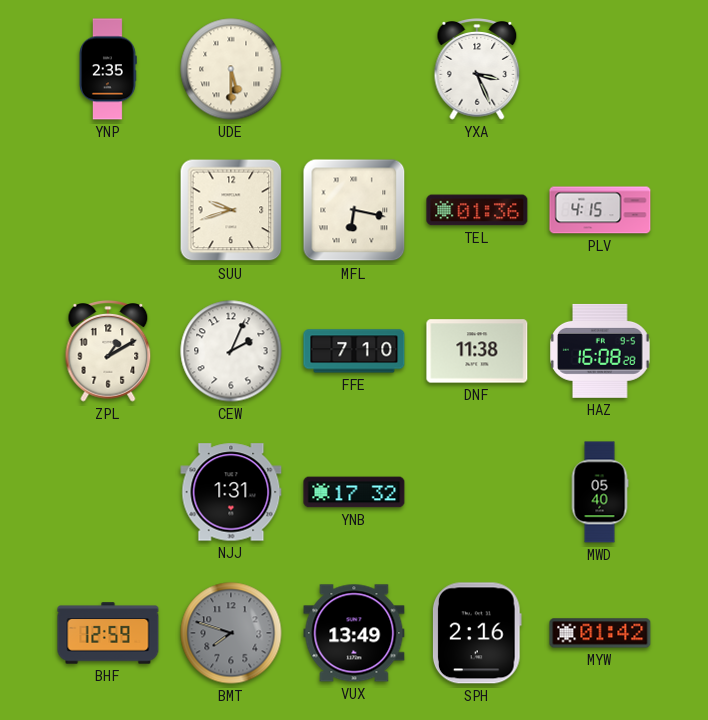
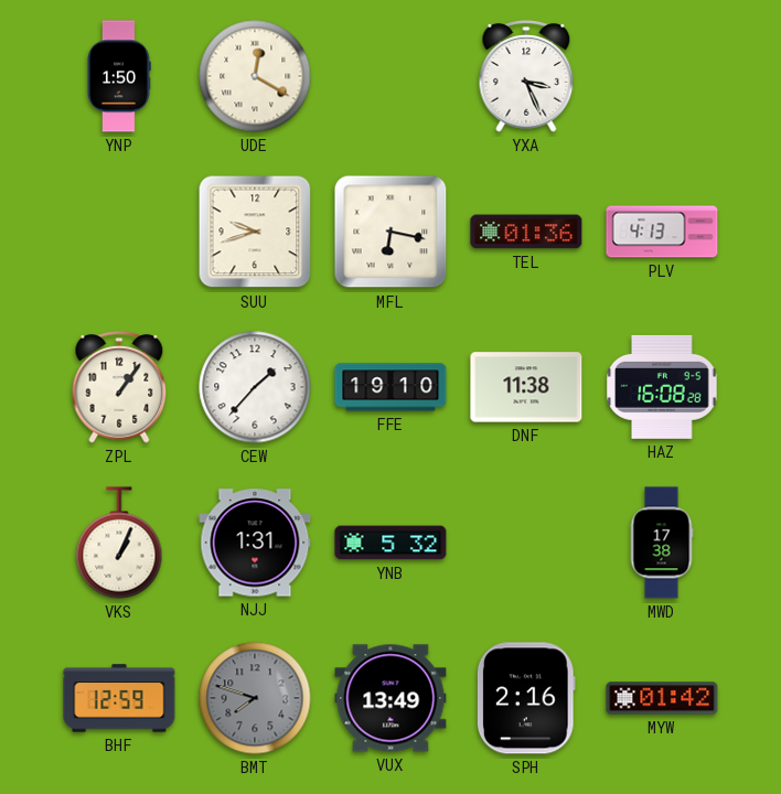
YNP: 2:35 -> 1:50
UDE: 5:30 -> 12:20
PLV: 4:15 -> 4:13
ZPL: 1:10 -> 1:06
CEW: 2:04 -> 1:37
FFE: 7:10 -> 19:10
VKS: none -> 1:04
YNB: 17:32 -> 5:32
MWD: 05:40 -> 17:38
